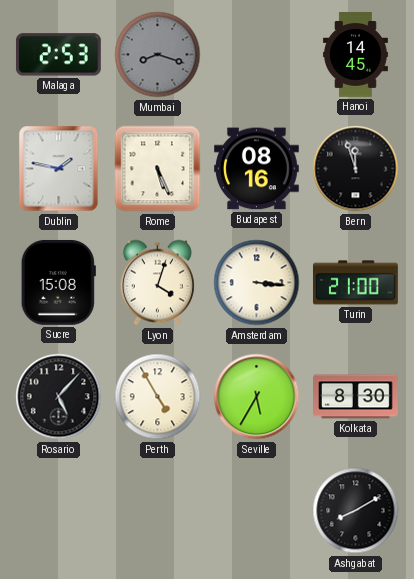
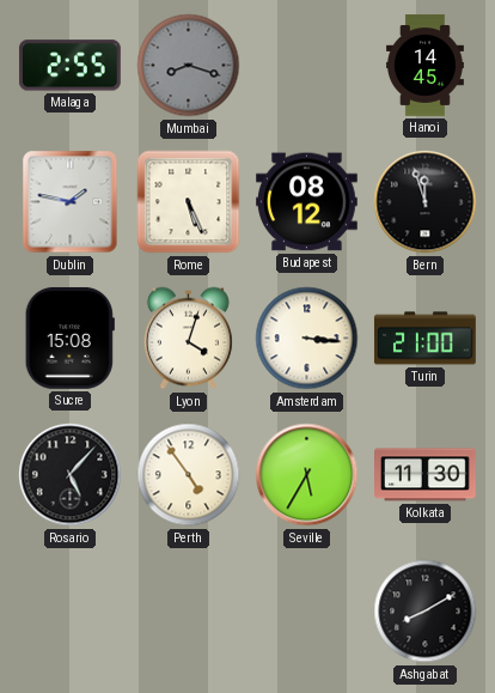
Malaga: 2:53 -> 2:55
Budapest: 08:16 -> 08:12
Perth: 4:55 -> 4:54
Kolkata: 8:30 -> 11:30
